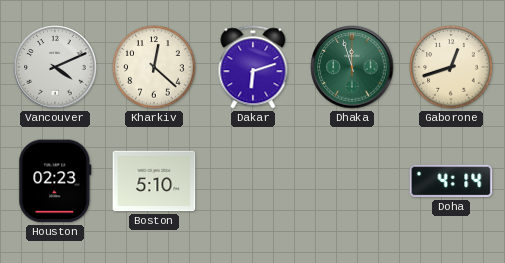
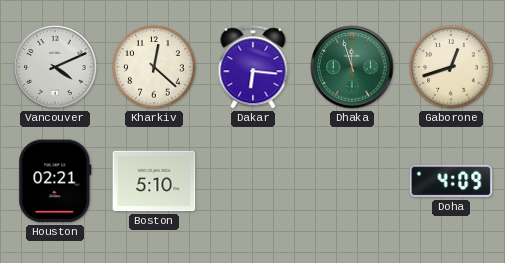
Dakar: 6:12 -> 6:16
Houston: 02:23 -> 02:21
Doha: 4:14 -> 4:09
